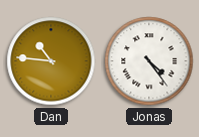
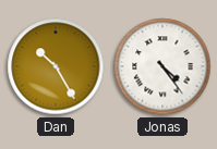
Dan: 10:46 -> 10:25
